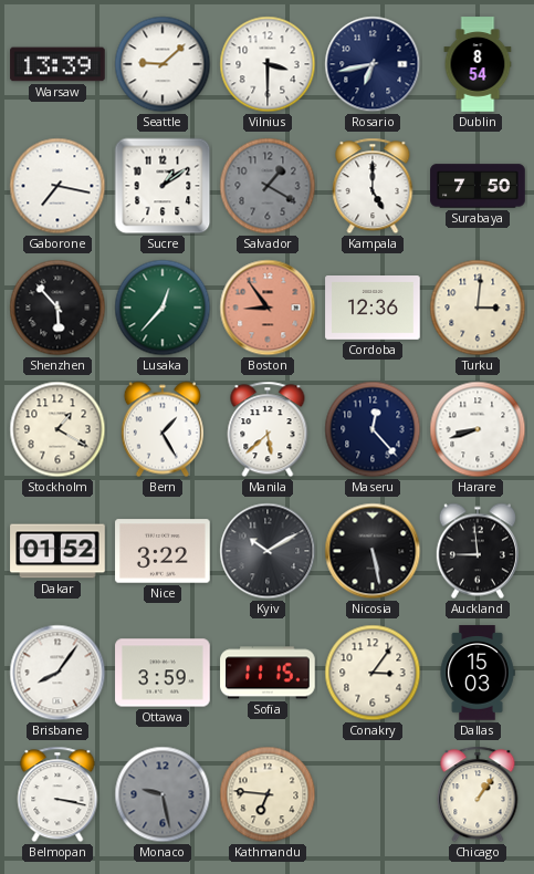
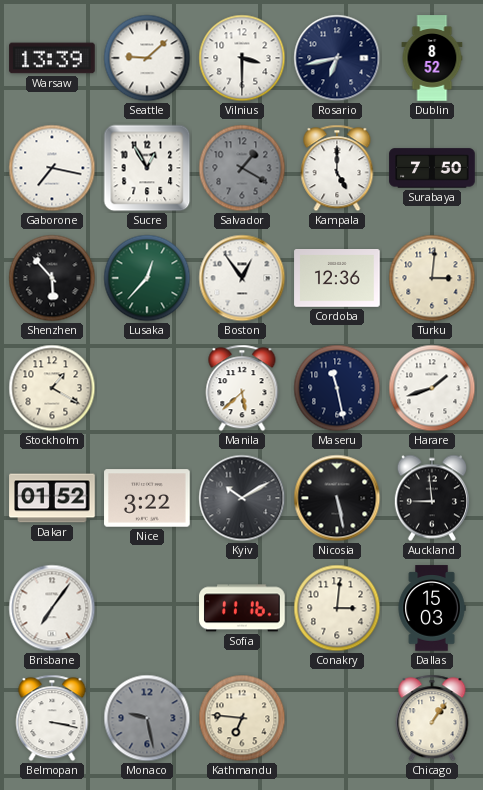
Dublin: 8:54 -> 8:52
Sucre: 1:09 -> 12:55
Boston: 8:54 -> 12:54
Boston dial: salmon -> white
Bern: 1:25 -> none
Maseru: 12:23 -> 11:28
Harare: 8:42 -> 1:42
Brisbane: 8:06 -> 7:06
Ottawa: 3:59 -> none
Sofia: 11:15 -> 11:16
Conakry: 3:06 -> 3:01
